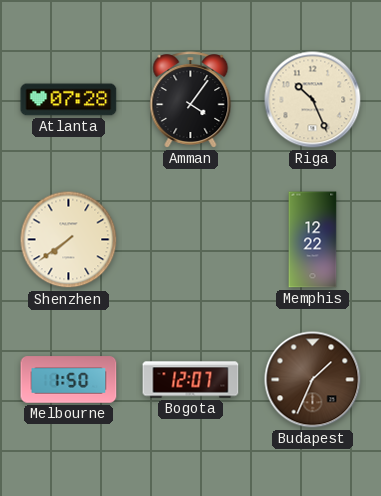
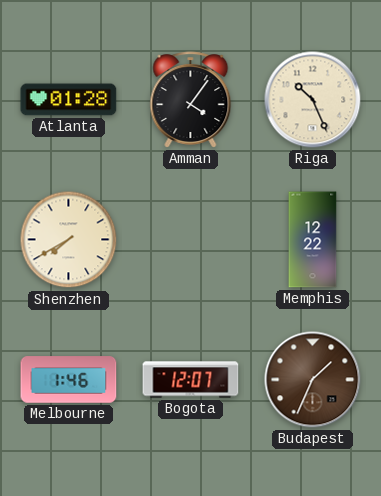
Atlanta: 07:28 -> 01:28
Shenzhen: 7:39 -> 7:40
Melbourne: 1:50 -> 1:46
